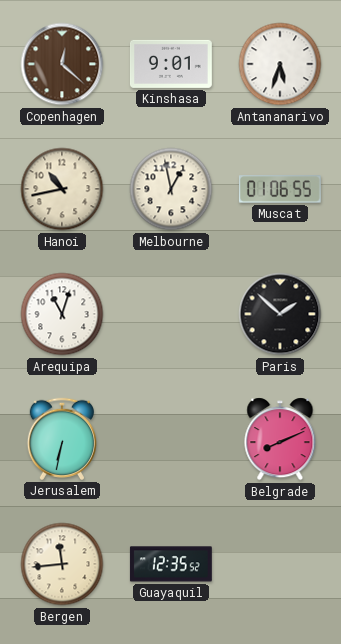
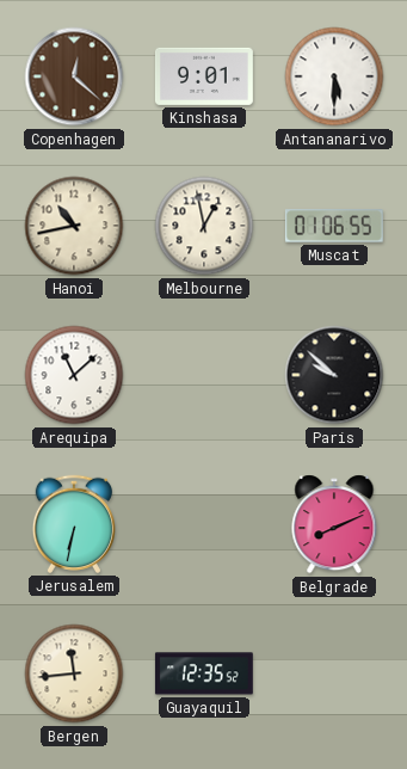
Antananarivo: 5:33 -> 5:30
Arequipa: 11:03 -> 11:08
Paris: 1:52 -> 9:52
